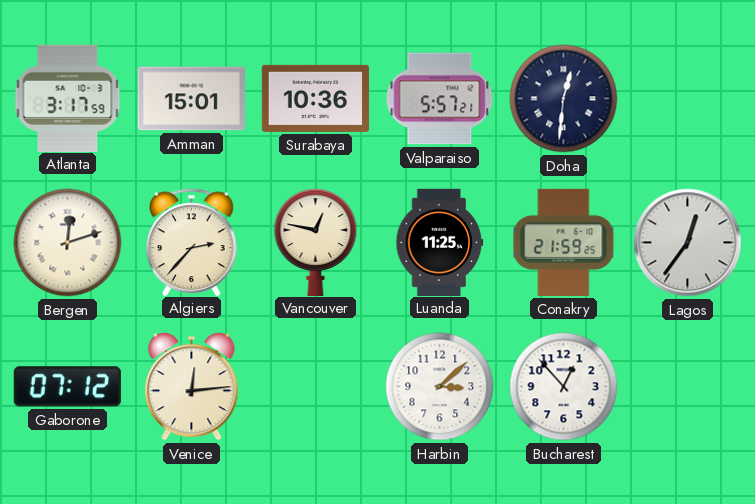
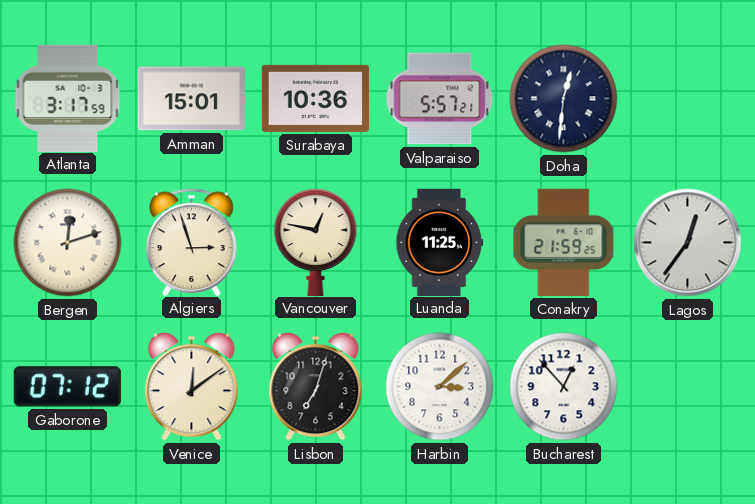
Algiers: 2:37 -> 2:57
Venice: 12:14 -> 12:09
Lisbon: none -> 7:03
